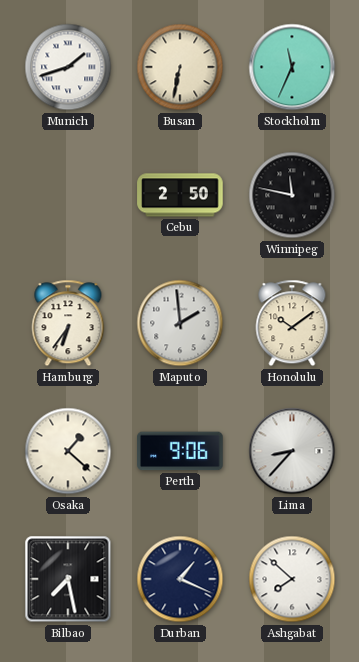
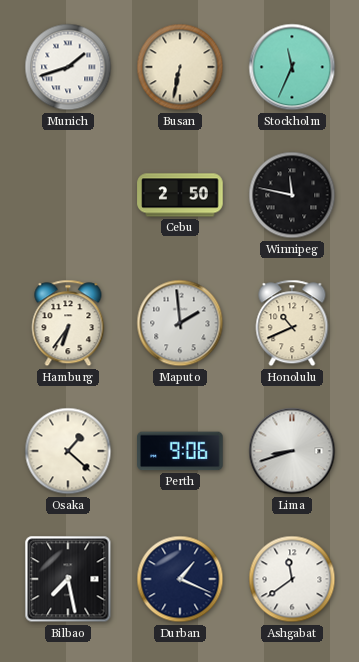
Honolulu: 10:09 -> 10:41
Lima: 8:37 -> 8:42
Ashgabat: 7:52 -> 11:39
